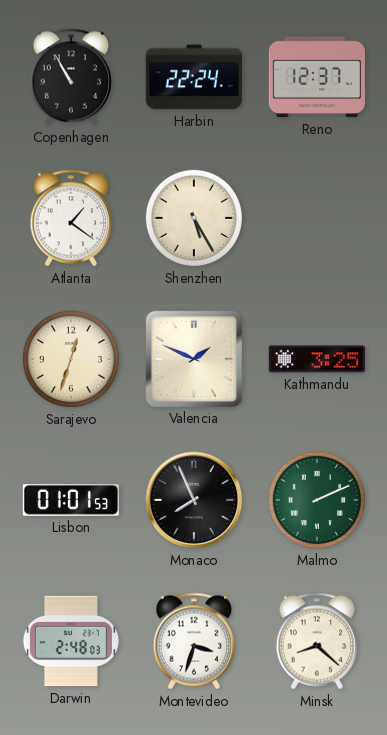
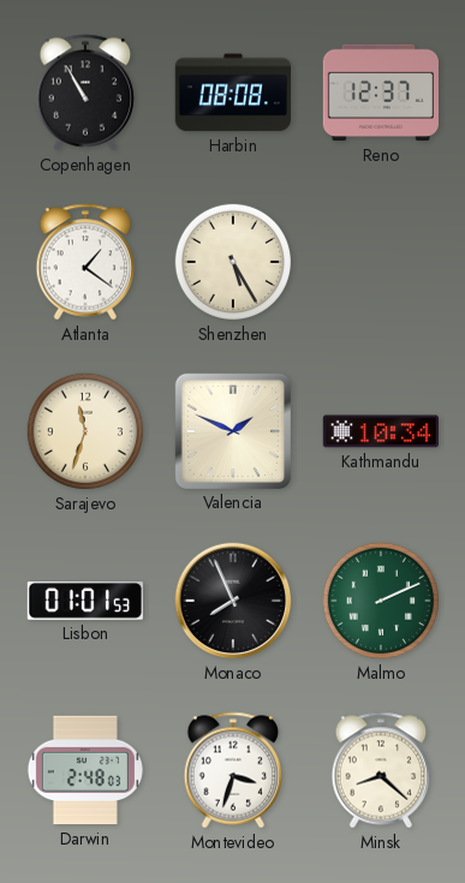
Harbin: 22:24 -> 08:08
Sarajevo: 12:33 -> 11:33
Kathmandu: 3:25 -> 10:34
